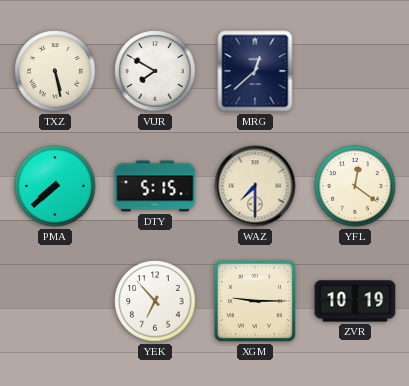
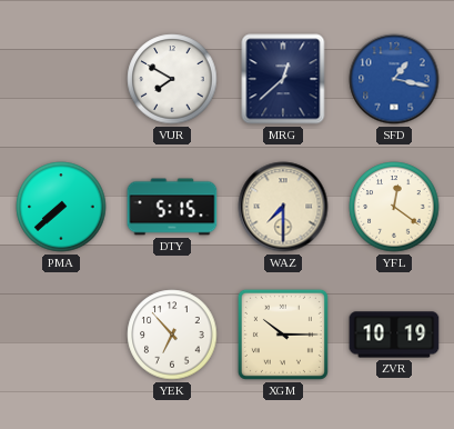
TXZ: 5:28 -> none
SFD: none -> 1:17
XGM: 9:15 -> 10:15
